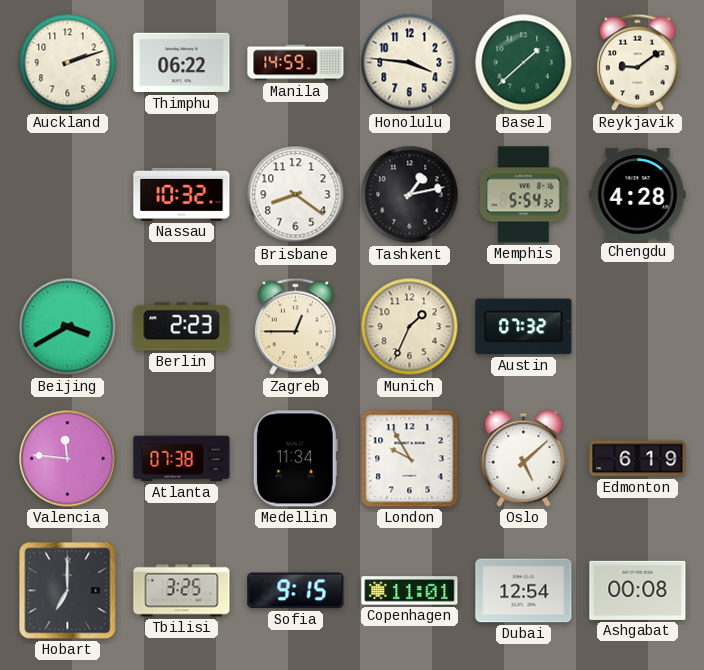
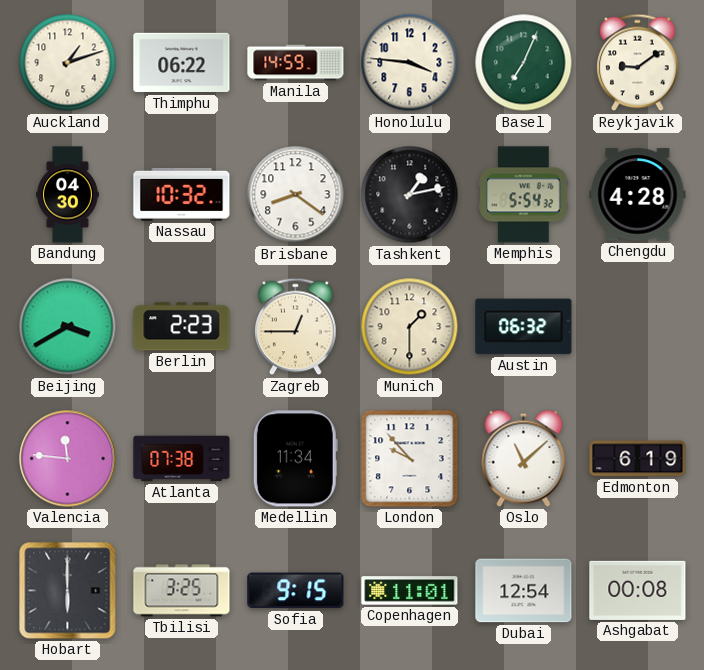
Auckland: 2:12 -> 1:12
Basel: 1:38 -> 7:04
Bandung: none -> 04:30
Munich: 1:34 -> 1:30
Austin: 07:32 -> 06:32
London: 9:55 -> 9:53
Oslo: 5:08 -> 11:08
Hobart: 7:00 -> 6:00
